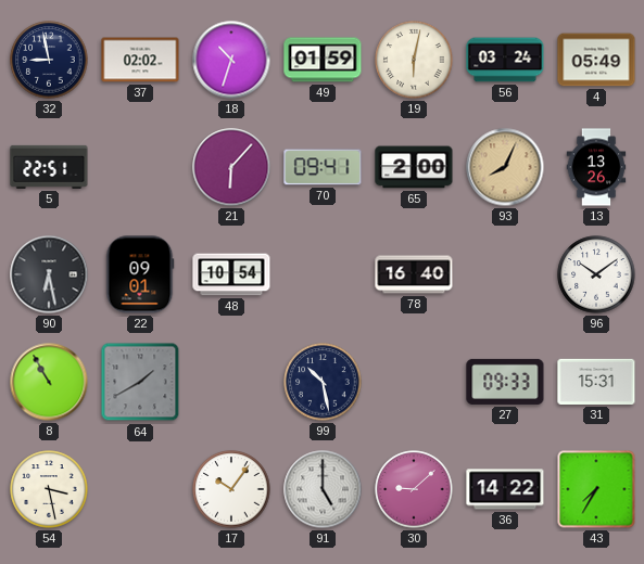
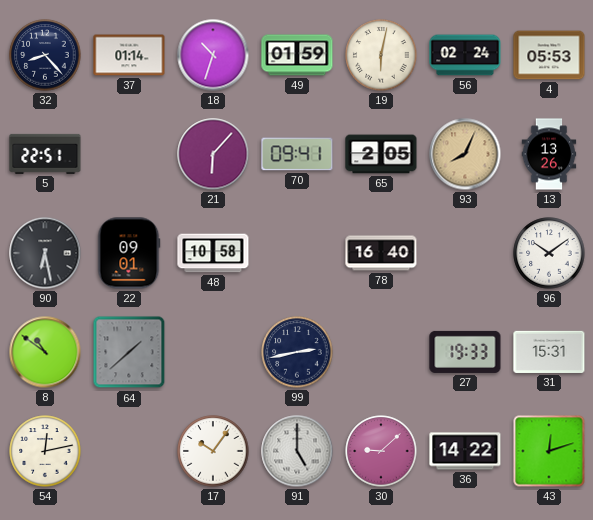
32: 8:58 -> 8:23
37: 02:02 -> 01:14
56: 03:24 -> 02:24
4: 05:49 -> 05:53
65: 2:00 -> 2:05
48: 10:54 -> 10:58
8: 10:55 -> 10:51
64: 1:40 -> 1:38
99: 10:28 -> 2:43
27: 09:33 -> 19:33
54: 3:28 -> 12:13
43: 7:35 -> 12:12
